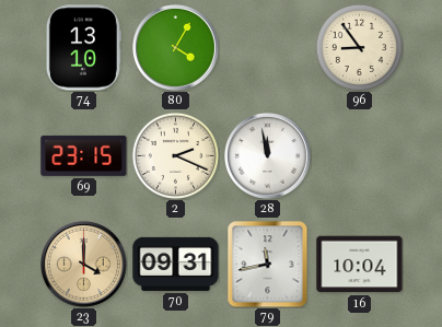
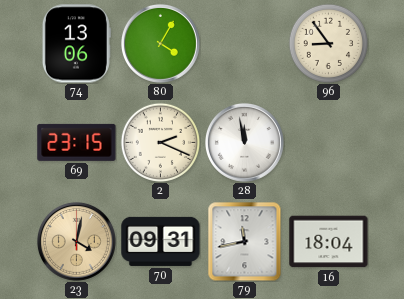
74: 13:10 -> 13:06
23: 4:00 -> 4:02
16: 10:04 -> 18:04
